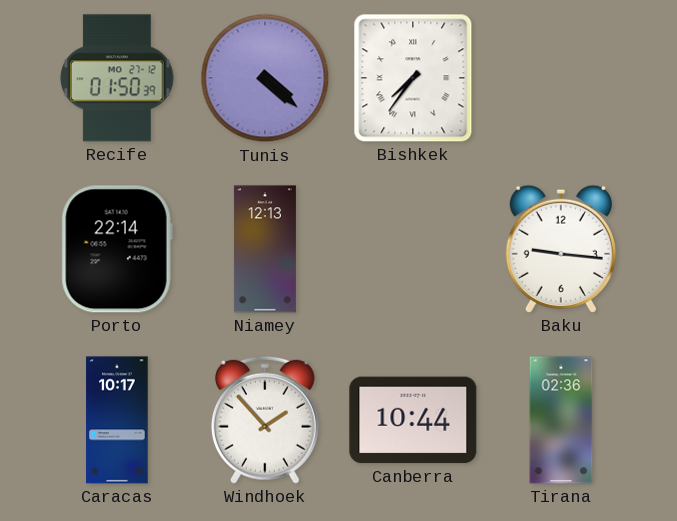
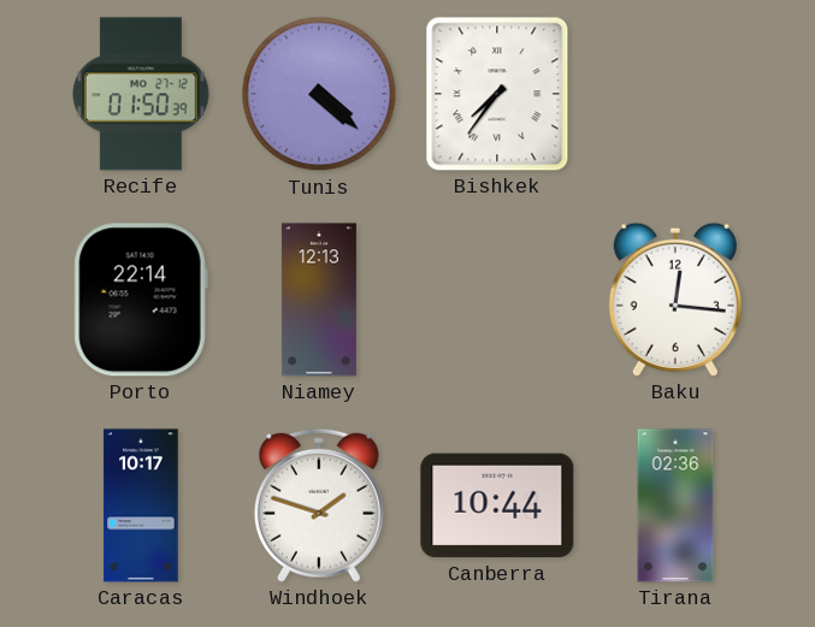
Baku: 9:16 -> 12:16
Windhoek: 1:53 -> 1:48
